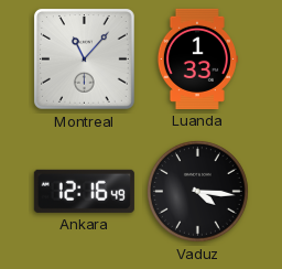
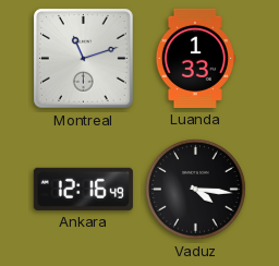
Montreal: 11:07 -> 11:12
